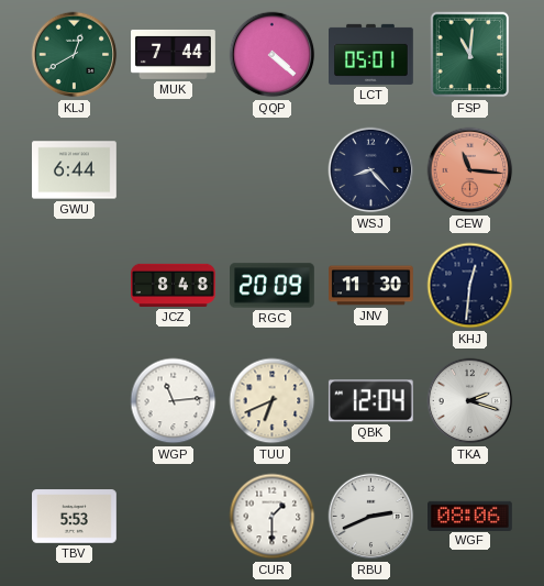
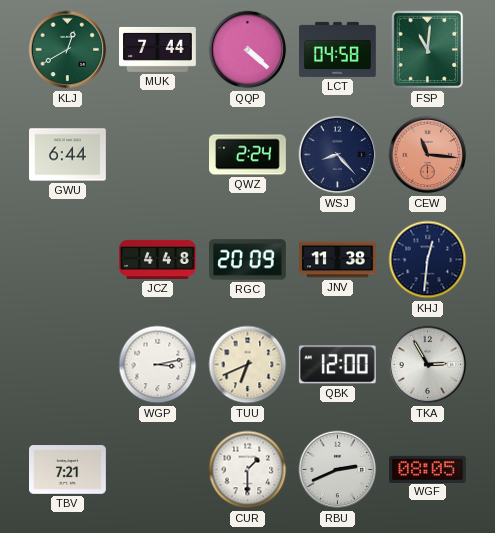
LCT: 05:01 -> 04:58
QWZ: none -> 2:24
JCZ: 8:48 -> 4:48
JNV: 11:30 -> 11:38
WGP: 11:14 -> 3:13
QBK: 12:04 -> 12:00
TKA: 2:18 -> 2:55
TBV: 5:53 -> 7:21
WGF: 08:06 -> 08:05
